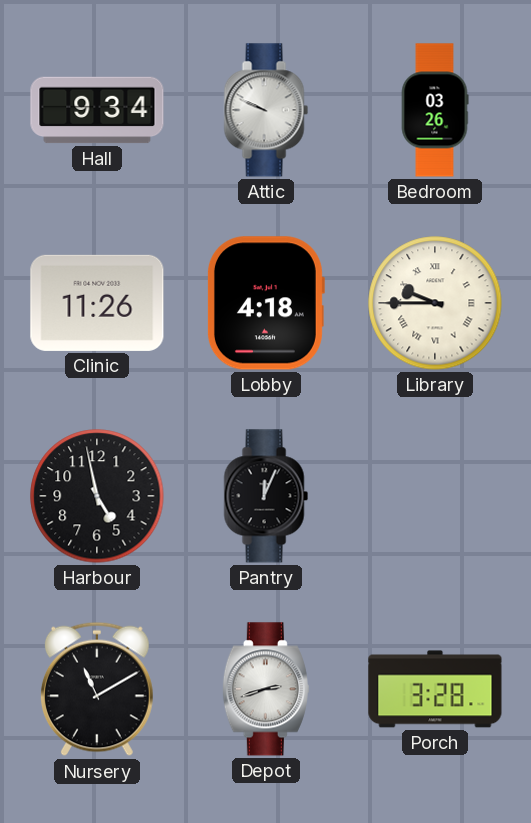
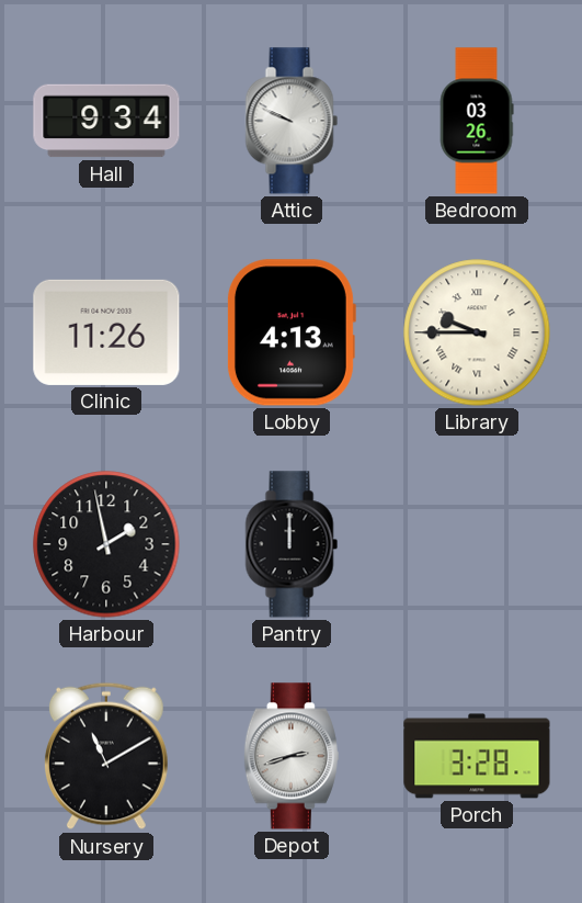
Lobby: 4:18 -> 4:13
Harbour: 4:58 -> 1:58
Pantry: 12:04 -> 12:00
